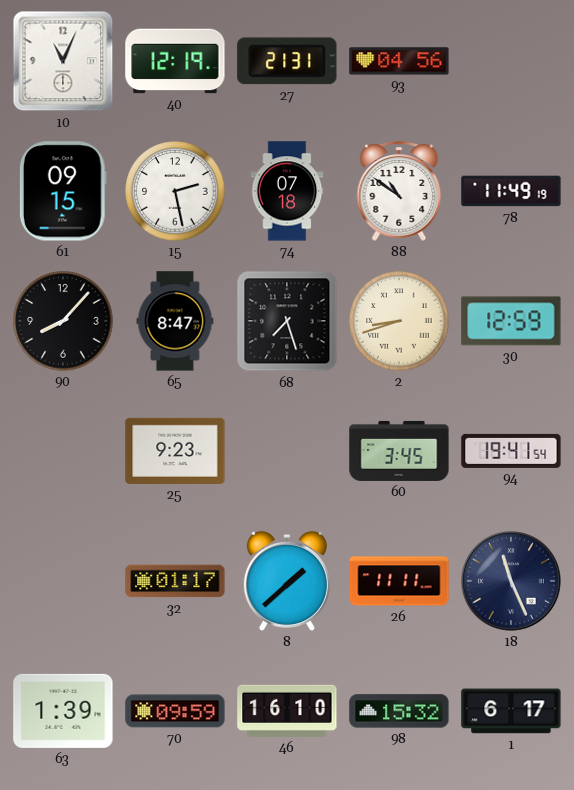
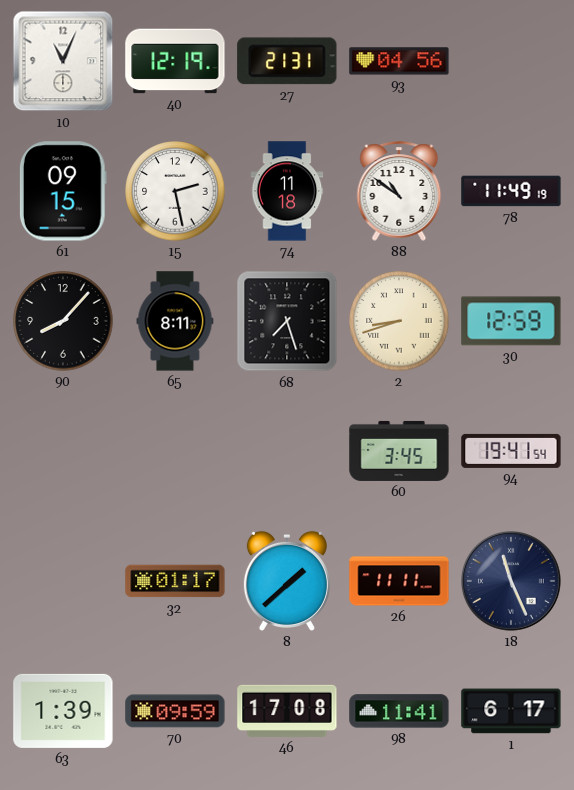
74: 07:18 -> 11:18
65: 8:47 -> 8:11
25: 9:23 -> none
46: 16:10 -> 17:08
98: 15:32 -> 11:41
